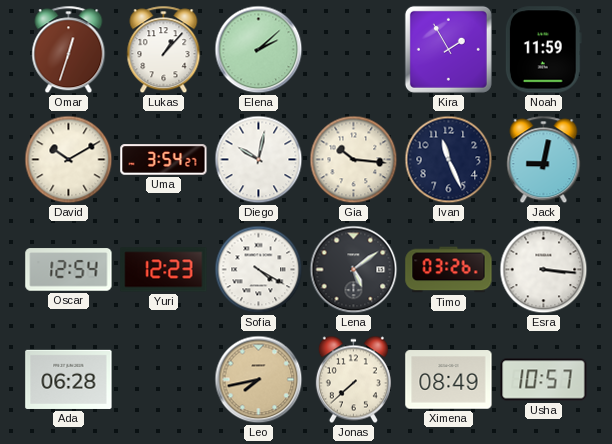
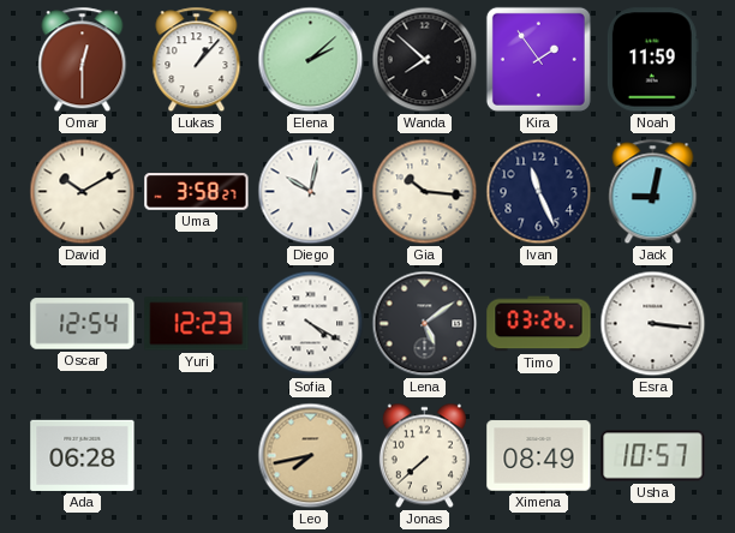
Omar: 12:33 -> 12:30
Wanda: none -> 7:52
Kira: 1:55 -> 1:54
Uma: 3:54 -> 3:58
